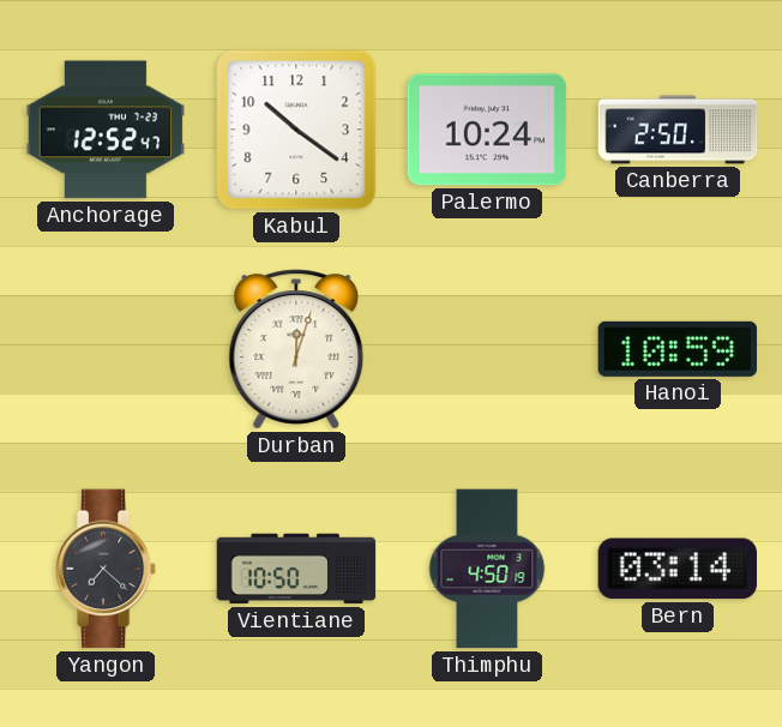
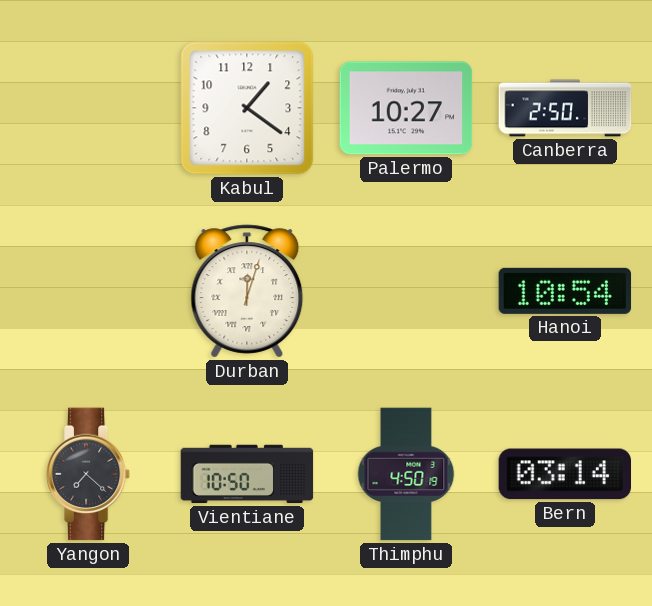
Anchorage: 12:52 -> none
Kabul: 10:21 -> 1:21
Palermo: 10:24 -> 10:27
Hanoi: 10:59 -> 10:54
